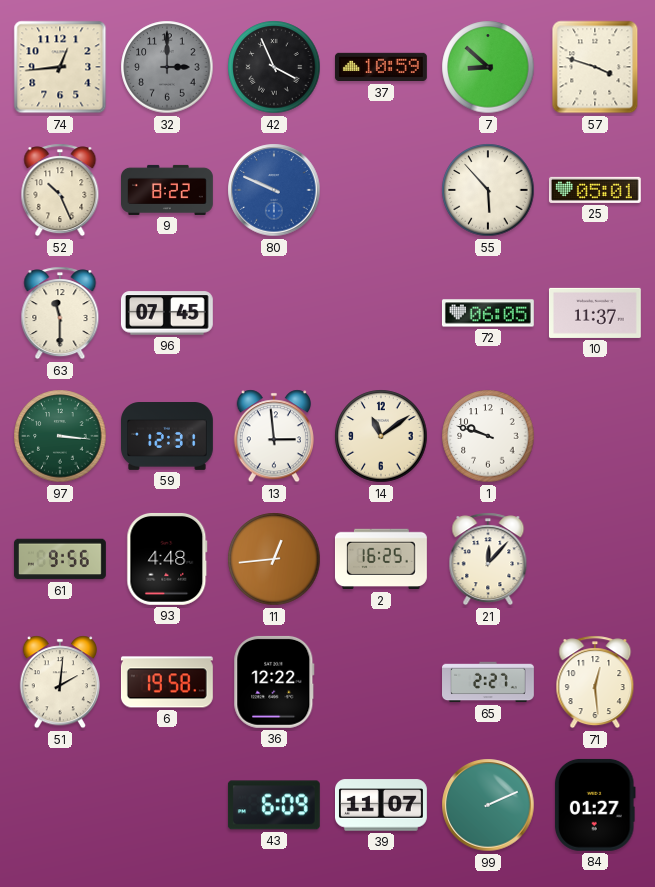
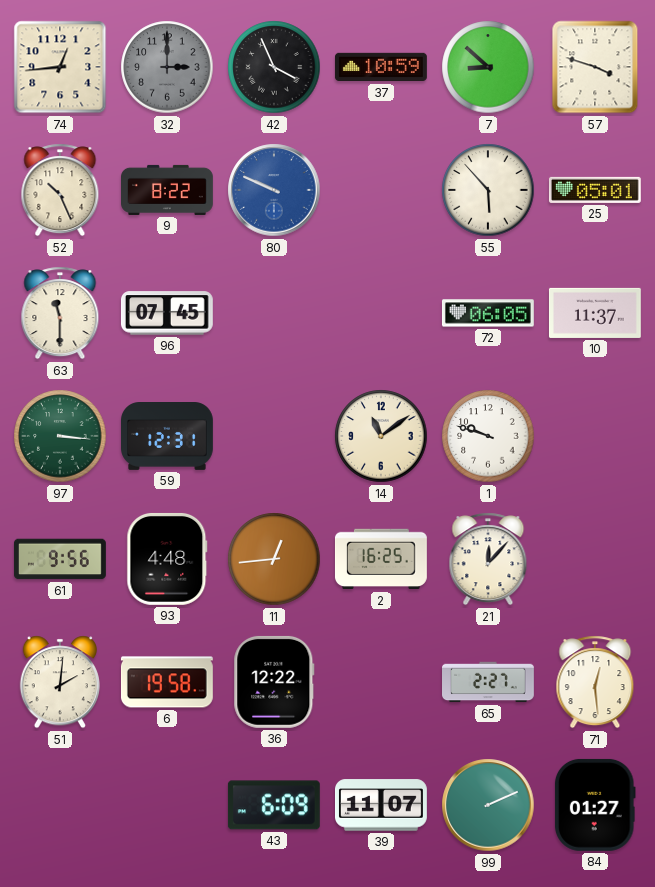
13: 2:59 -> none
